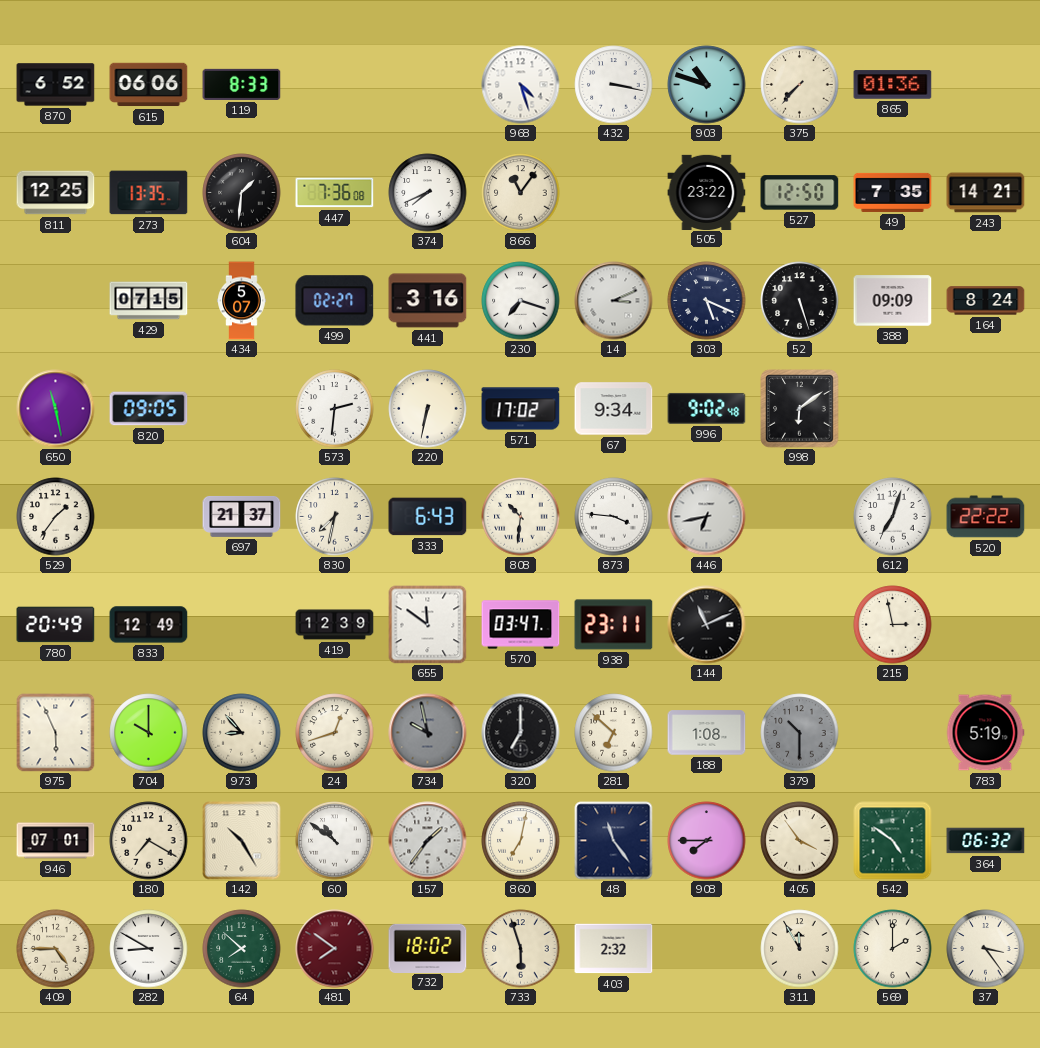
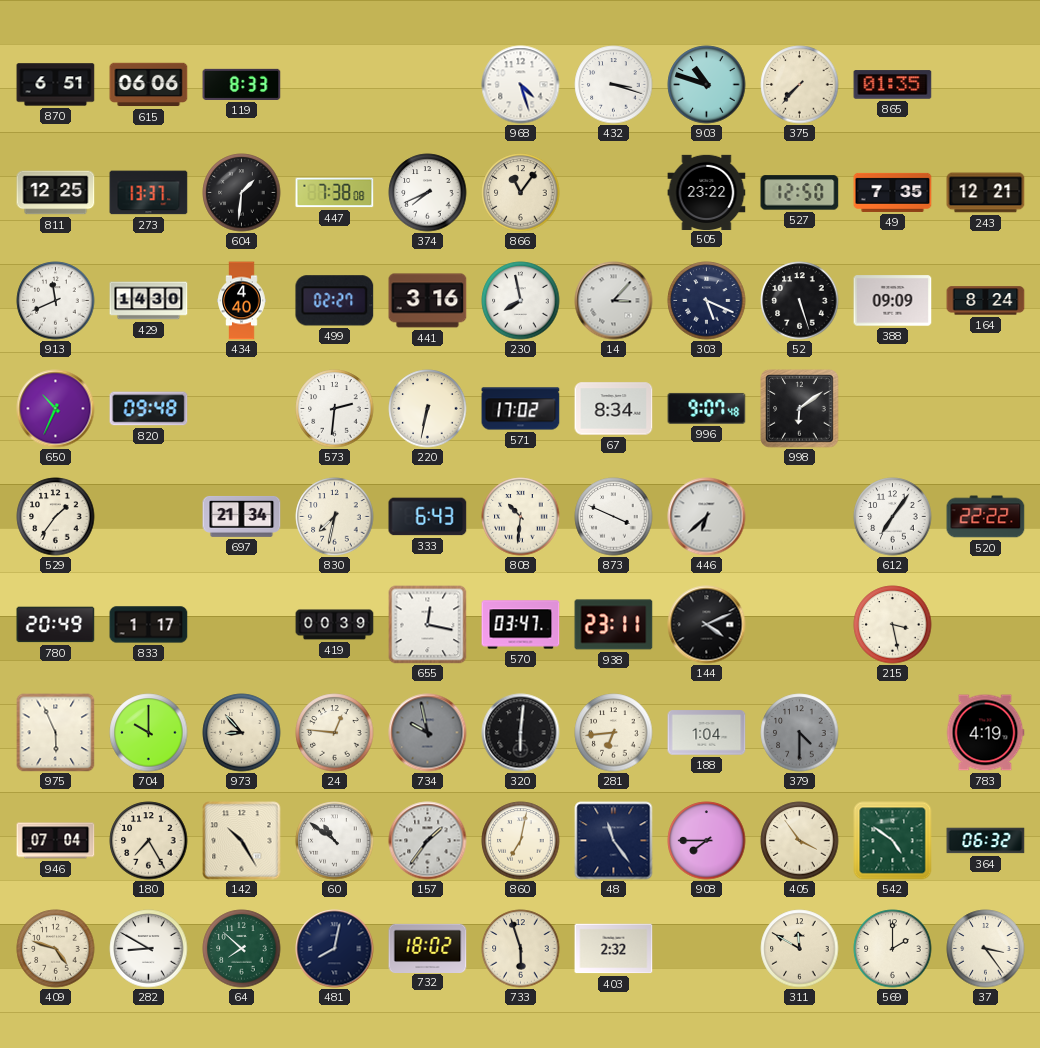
870: 6:52 -> 6:51
432: 3:17 -> 3:18
865: 01:36 -> 01:35
273: 13:35 -> 13:37
447: 7:36 -> 7:38
243: 14:21 -> 12:21
913: none -> 11:41
429: 07:15 -> 14:30
434: 5:07 -> 4:40
230: 7:18 -> 7:58
14: 3:11 -> 3:07
650: 11:28 -> 10:34
820: 09:05 -> 09:48
67: 9:34 -> 8:34
996: 9:02 -> 9:07
697: 21:37 -> 21:34
873: 3:46 -> 3:49
446: 6:43 -> 6:38
612: 7:03 -> 7:06
833: 12:49 -> 1:17
419: 12:39 -> 00:39
655: 11:51 -> 12:17
144: 11:11 -> 4:11
215: 2:58 -> 3:28
24: 12:42 -> 12:46
320: 7:00 -> 6:01
281: 6:52 -> 6:44
188: 1:08 -> 1:04
379: 10:30 -> 4:30
783: 5:19 -> 4:19
946: 07:01 -> 07:04
180: 7:20 -> 7:25
409: 4:45 -> 4:48
481: 7:51 -> 8:02
481 dial: burgundy -> navy
311: 11:55 -> 11:50
